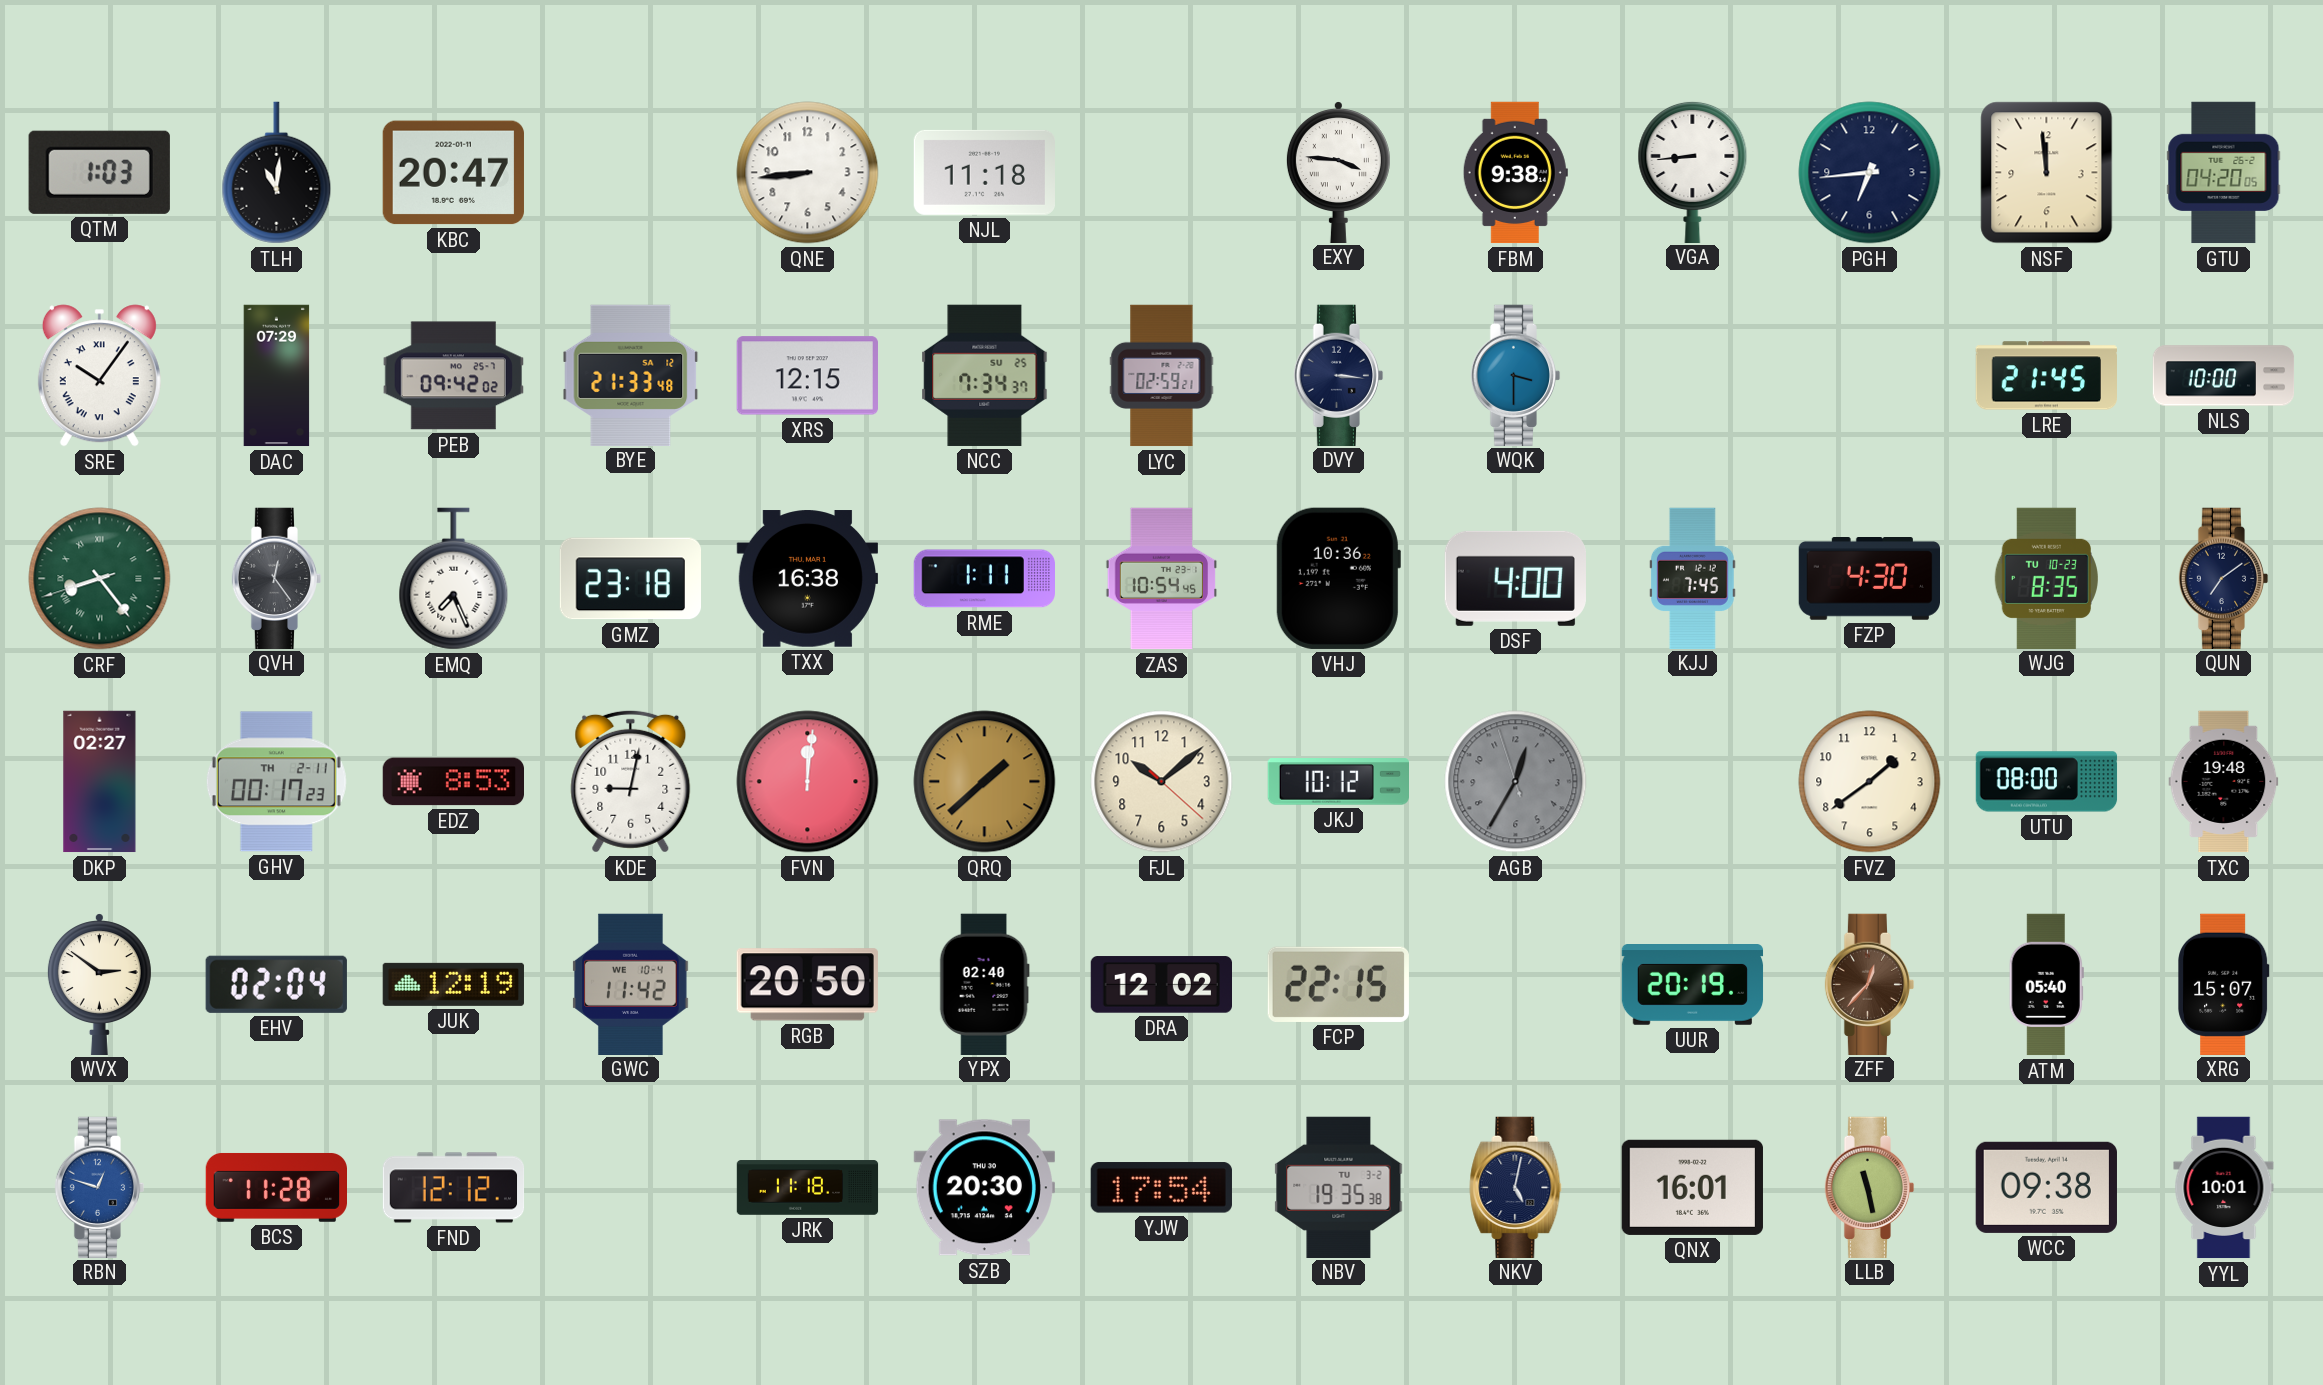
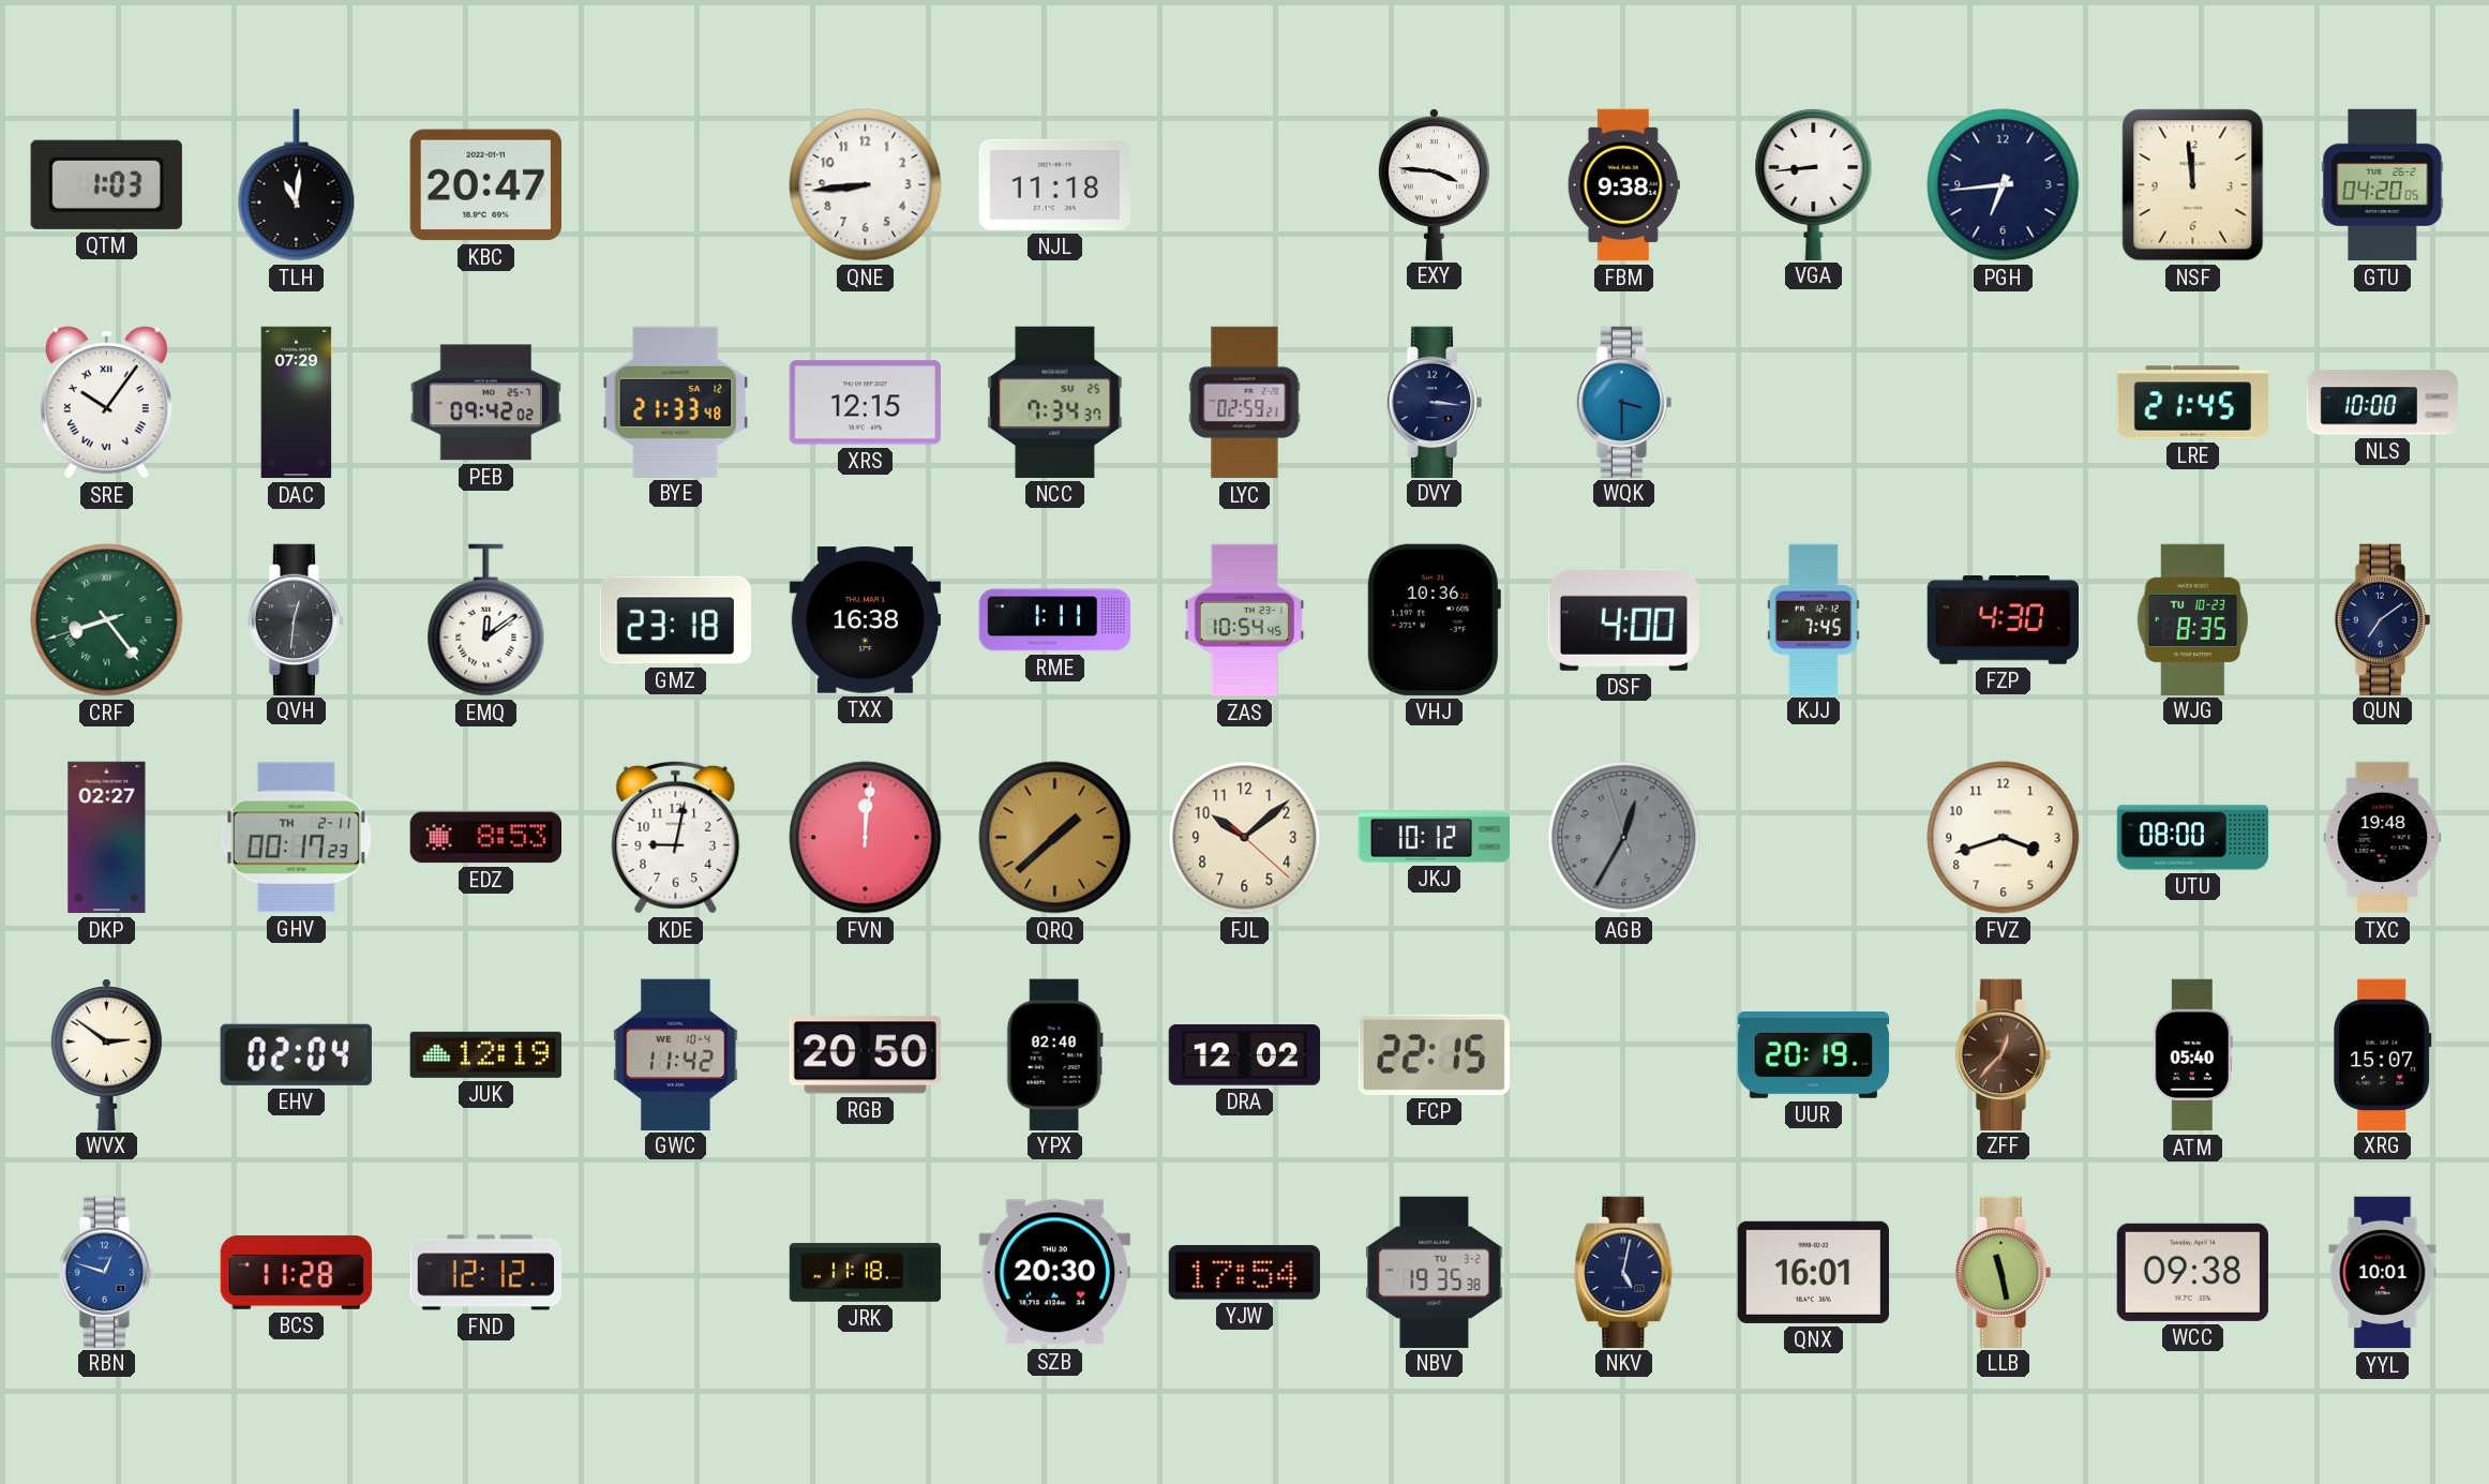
QVH: 12:24 -> 12:31
EMQ: 7:26 -> 12:09
FVZ: 1:39 -> 3:42
